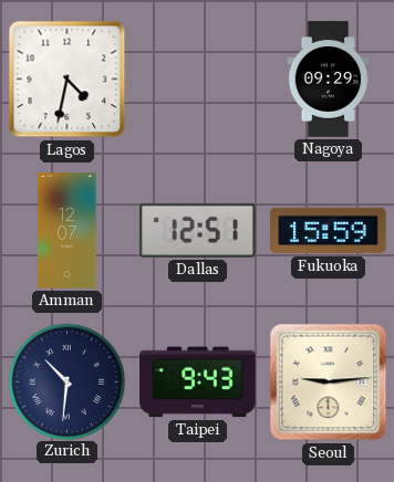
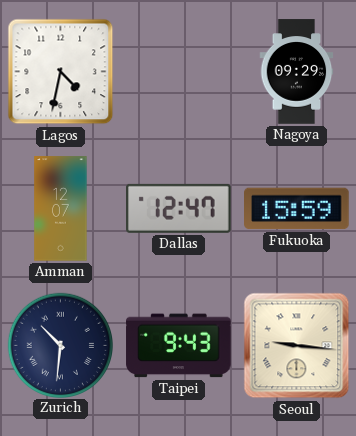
Dallas: 12:51 -> 12:47
Seoul: 9:14 -> 9:16
